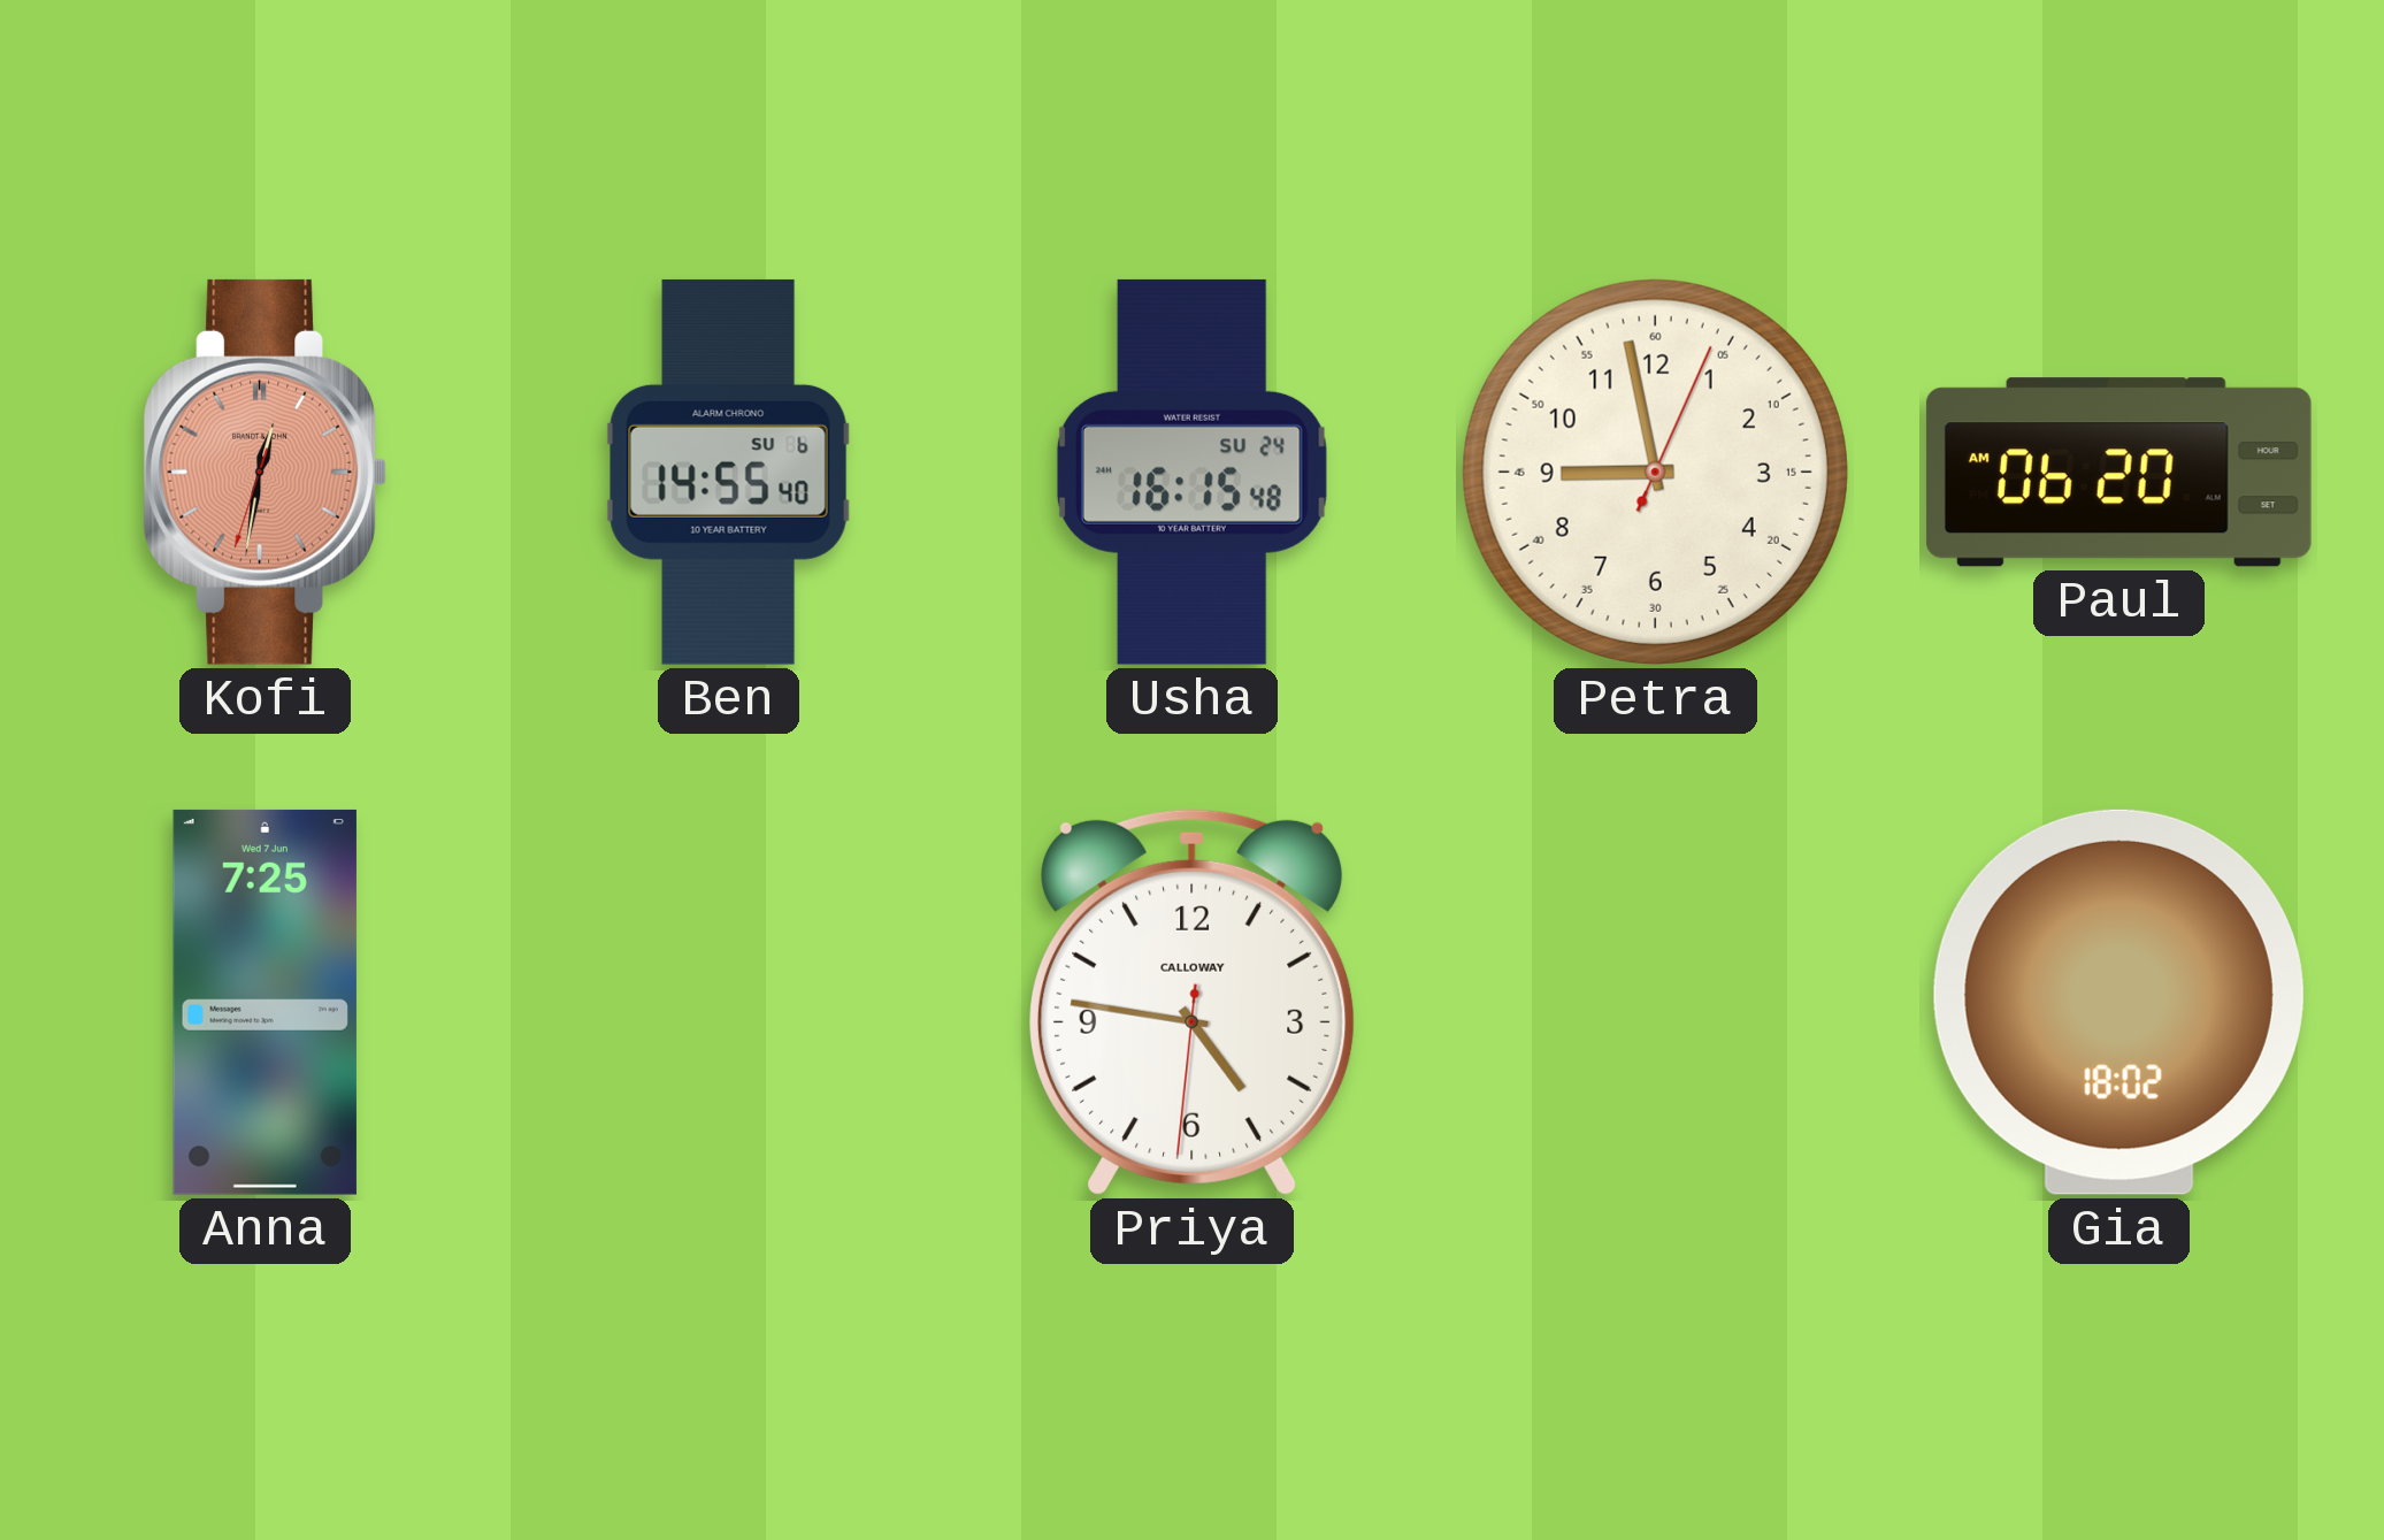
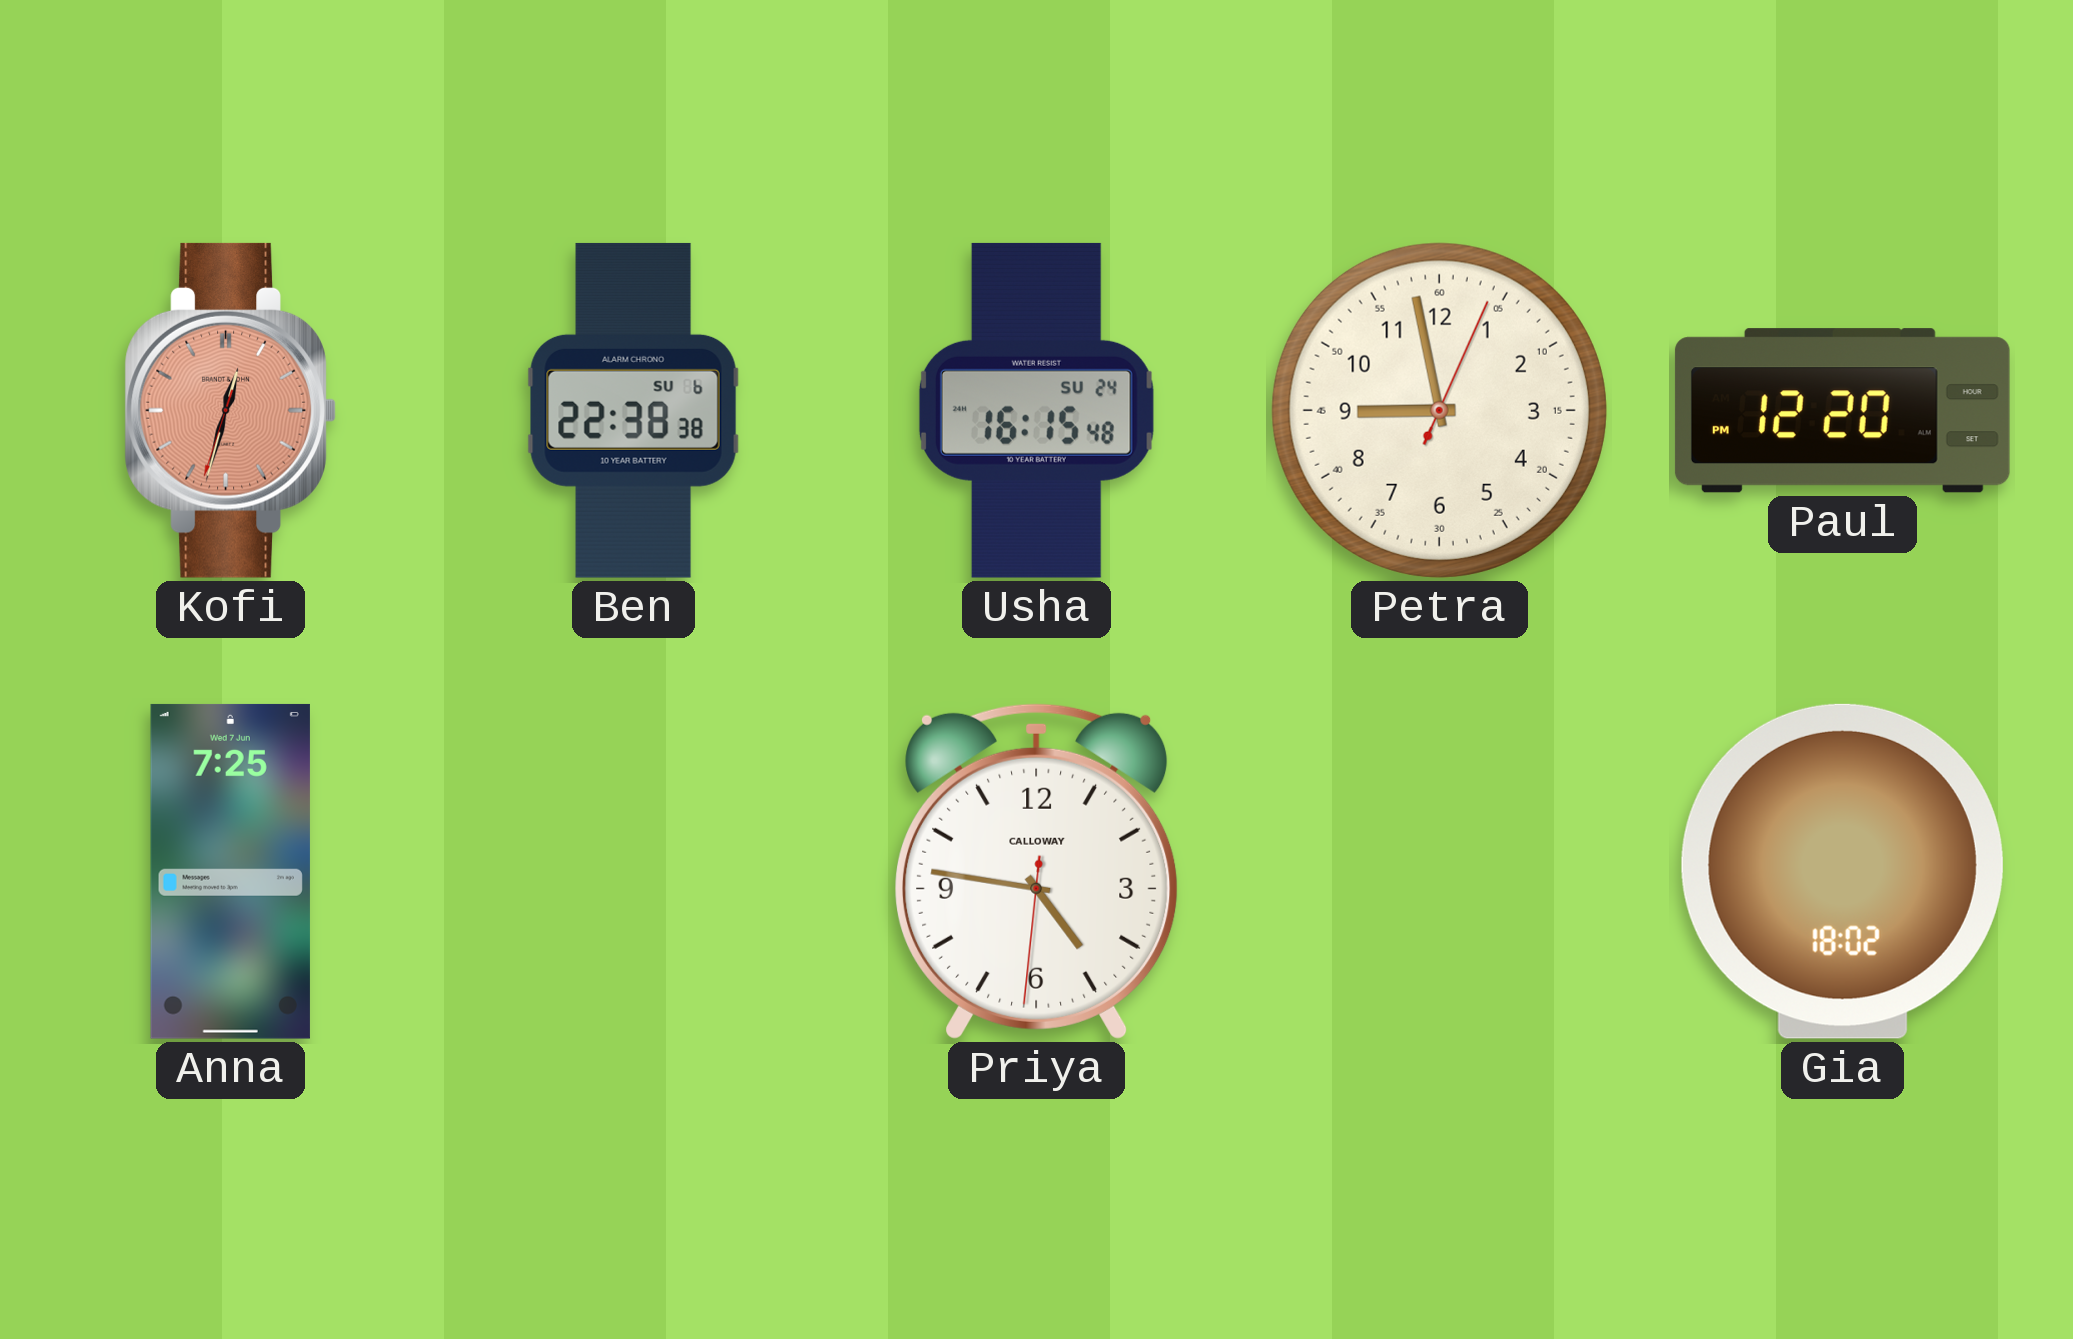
Kofi: 12:31 -> 12:32
Ben: 14:55 -> 22:38
Paul: 06:20 -> 12:20
